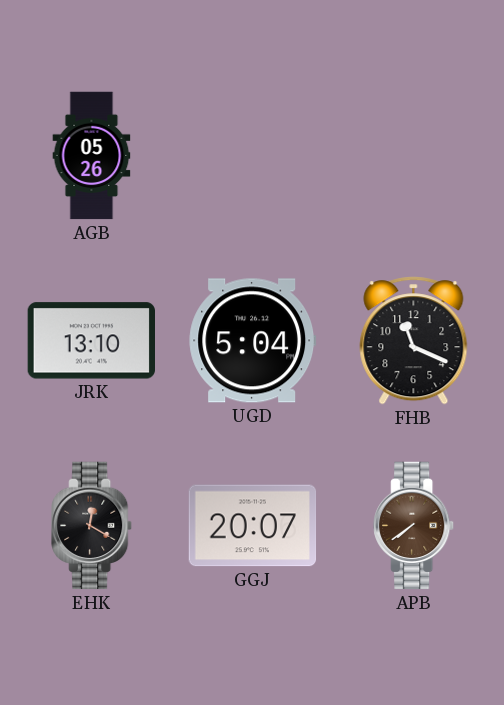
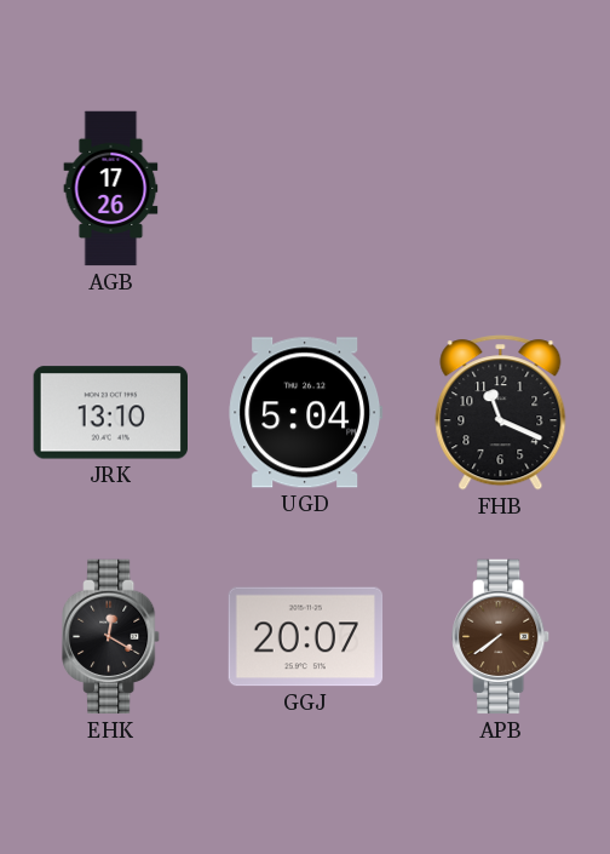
AGB: 05:26 -> 17:26
